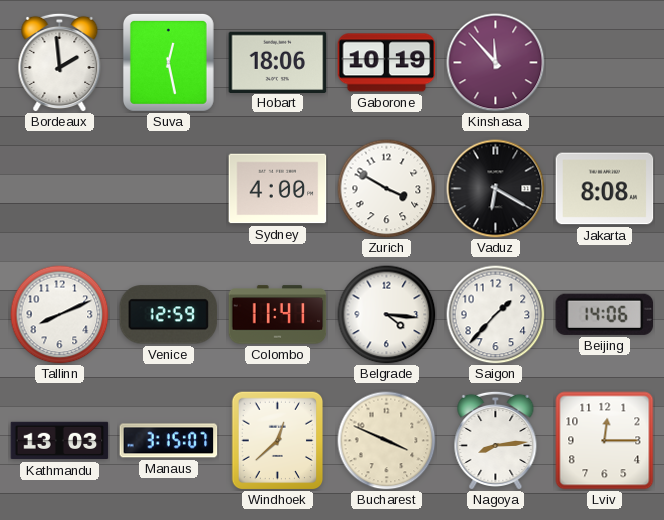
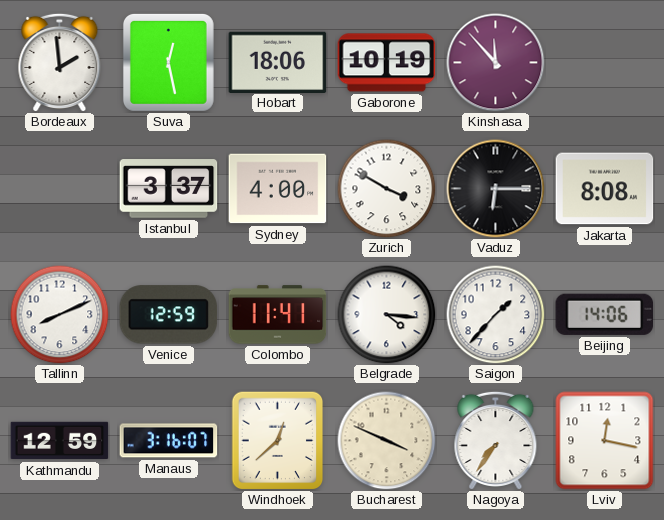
Istanbul: none -> 3:37
Vaduz: 6:20 -> 6:15
Kathmandu: 13:03 -> 12:59
Manaus: 3:15 -> 3:16
Nagoya: 8:14 -> 7:36
Lviv: 12:15 -> 12:17
